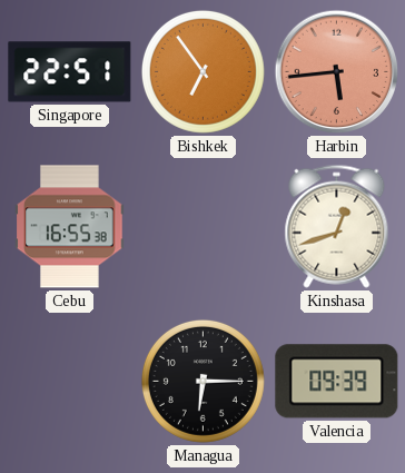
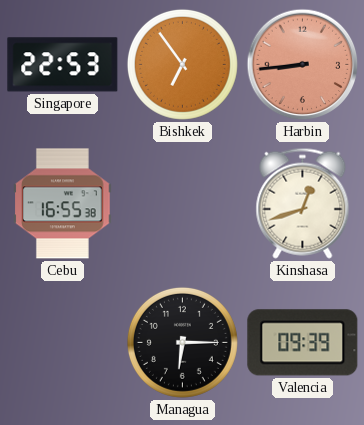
Singapore: 22:51 -> 22:53
Harbin: 5:44 -> 8:44
